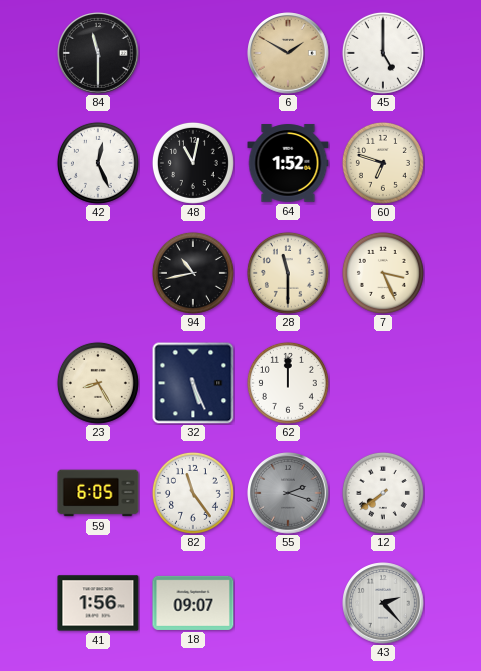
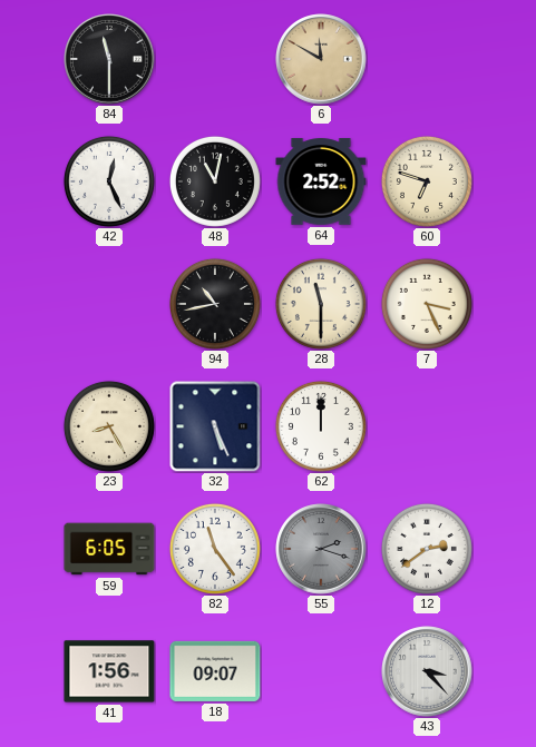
6: 1:50 -> 11:50
45: 5:00 -> none
64: 1:52 -> 2:52
12: 7:39 -> 2:39
43: 2:23 -> 3:23
